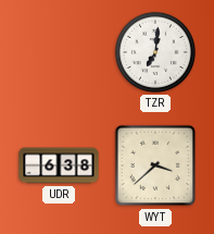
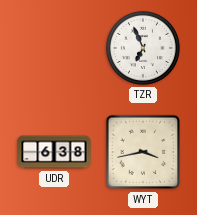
TZR: 7:01 -> 6:56
WYT: 3:38 -> 3:43
